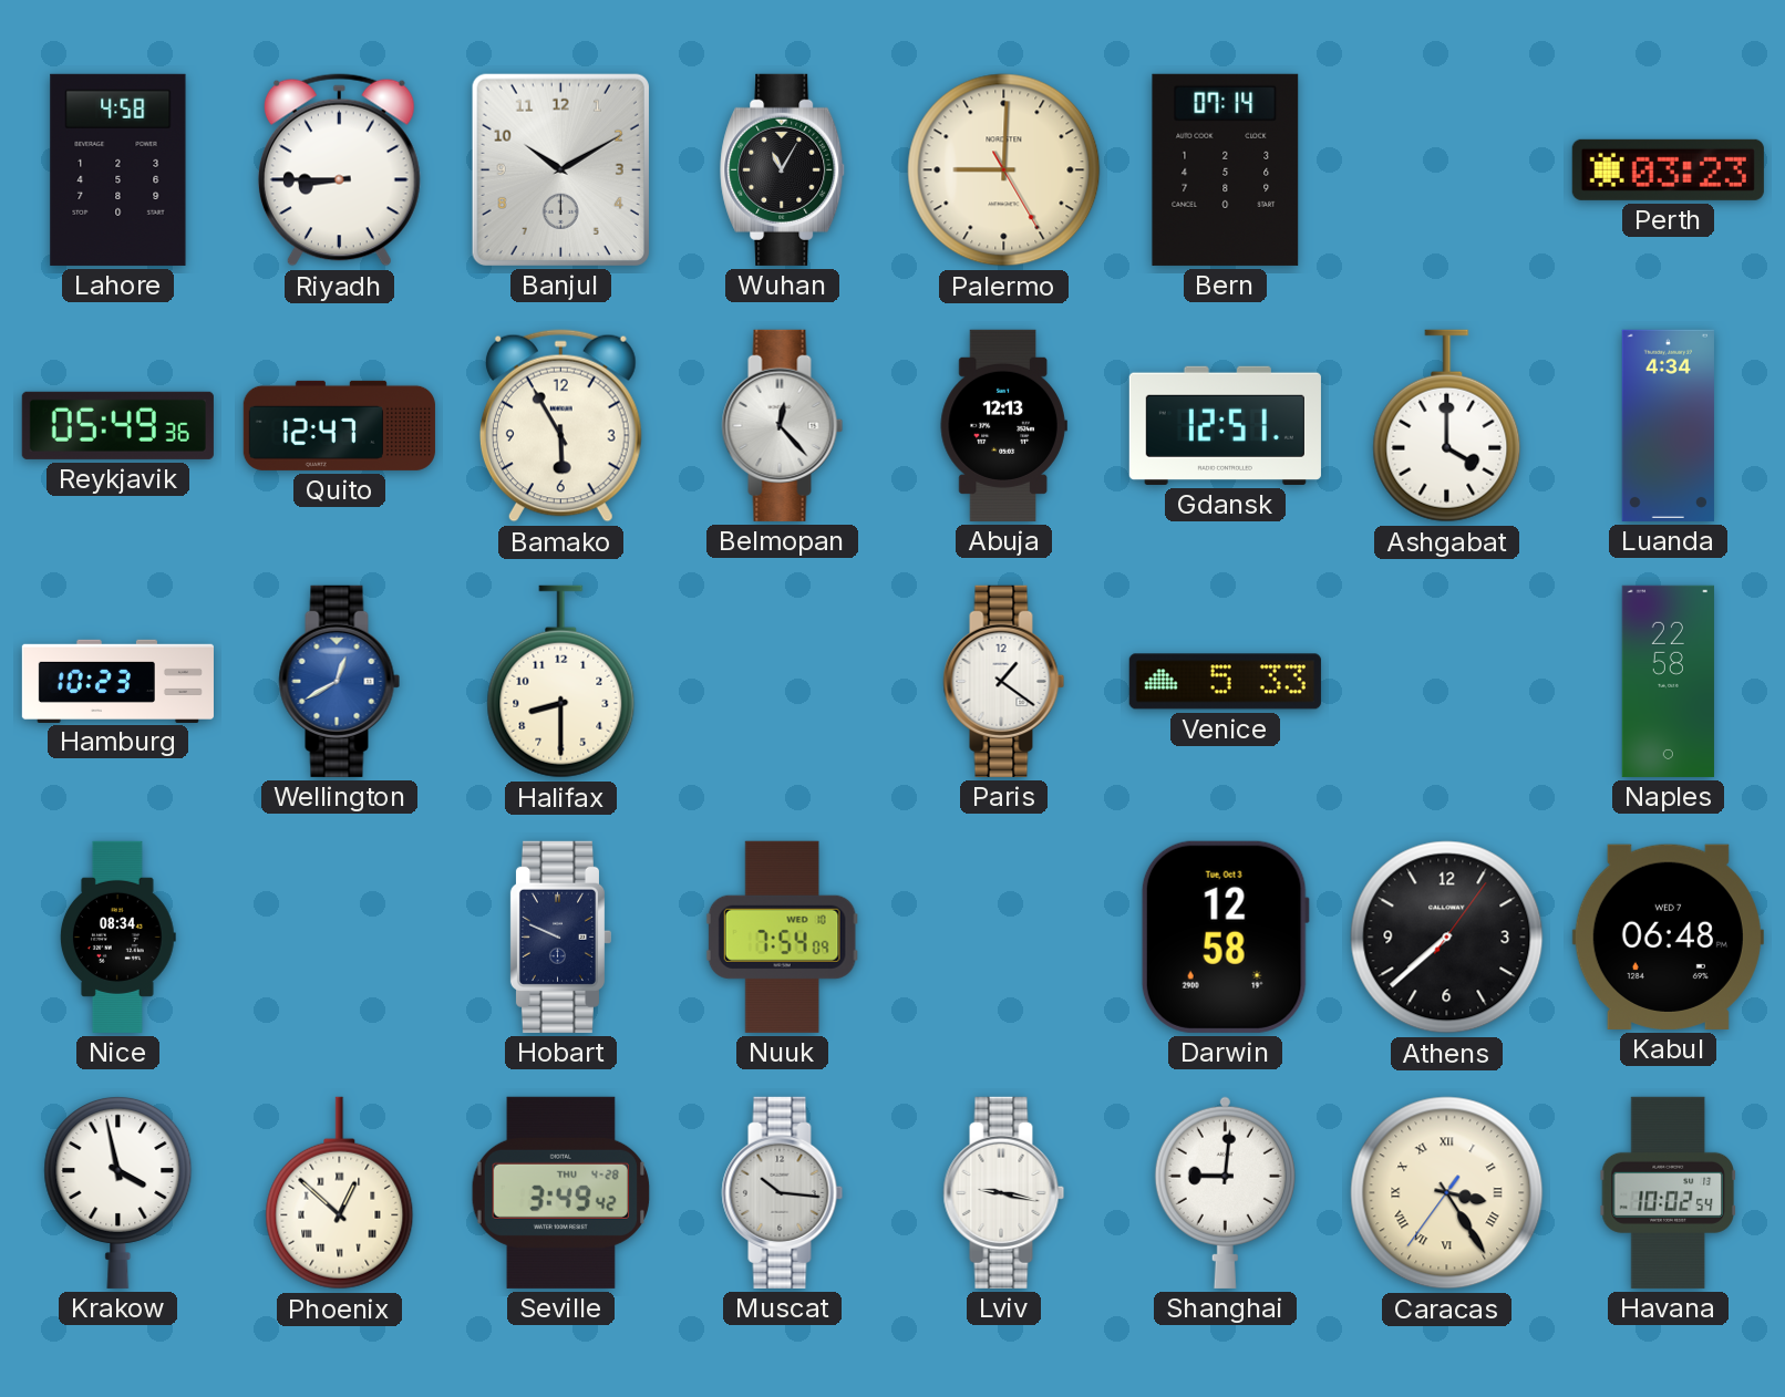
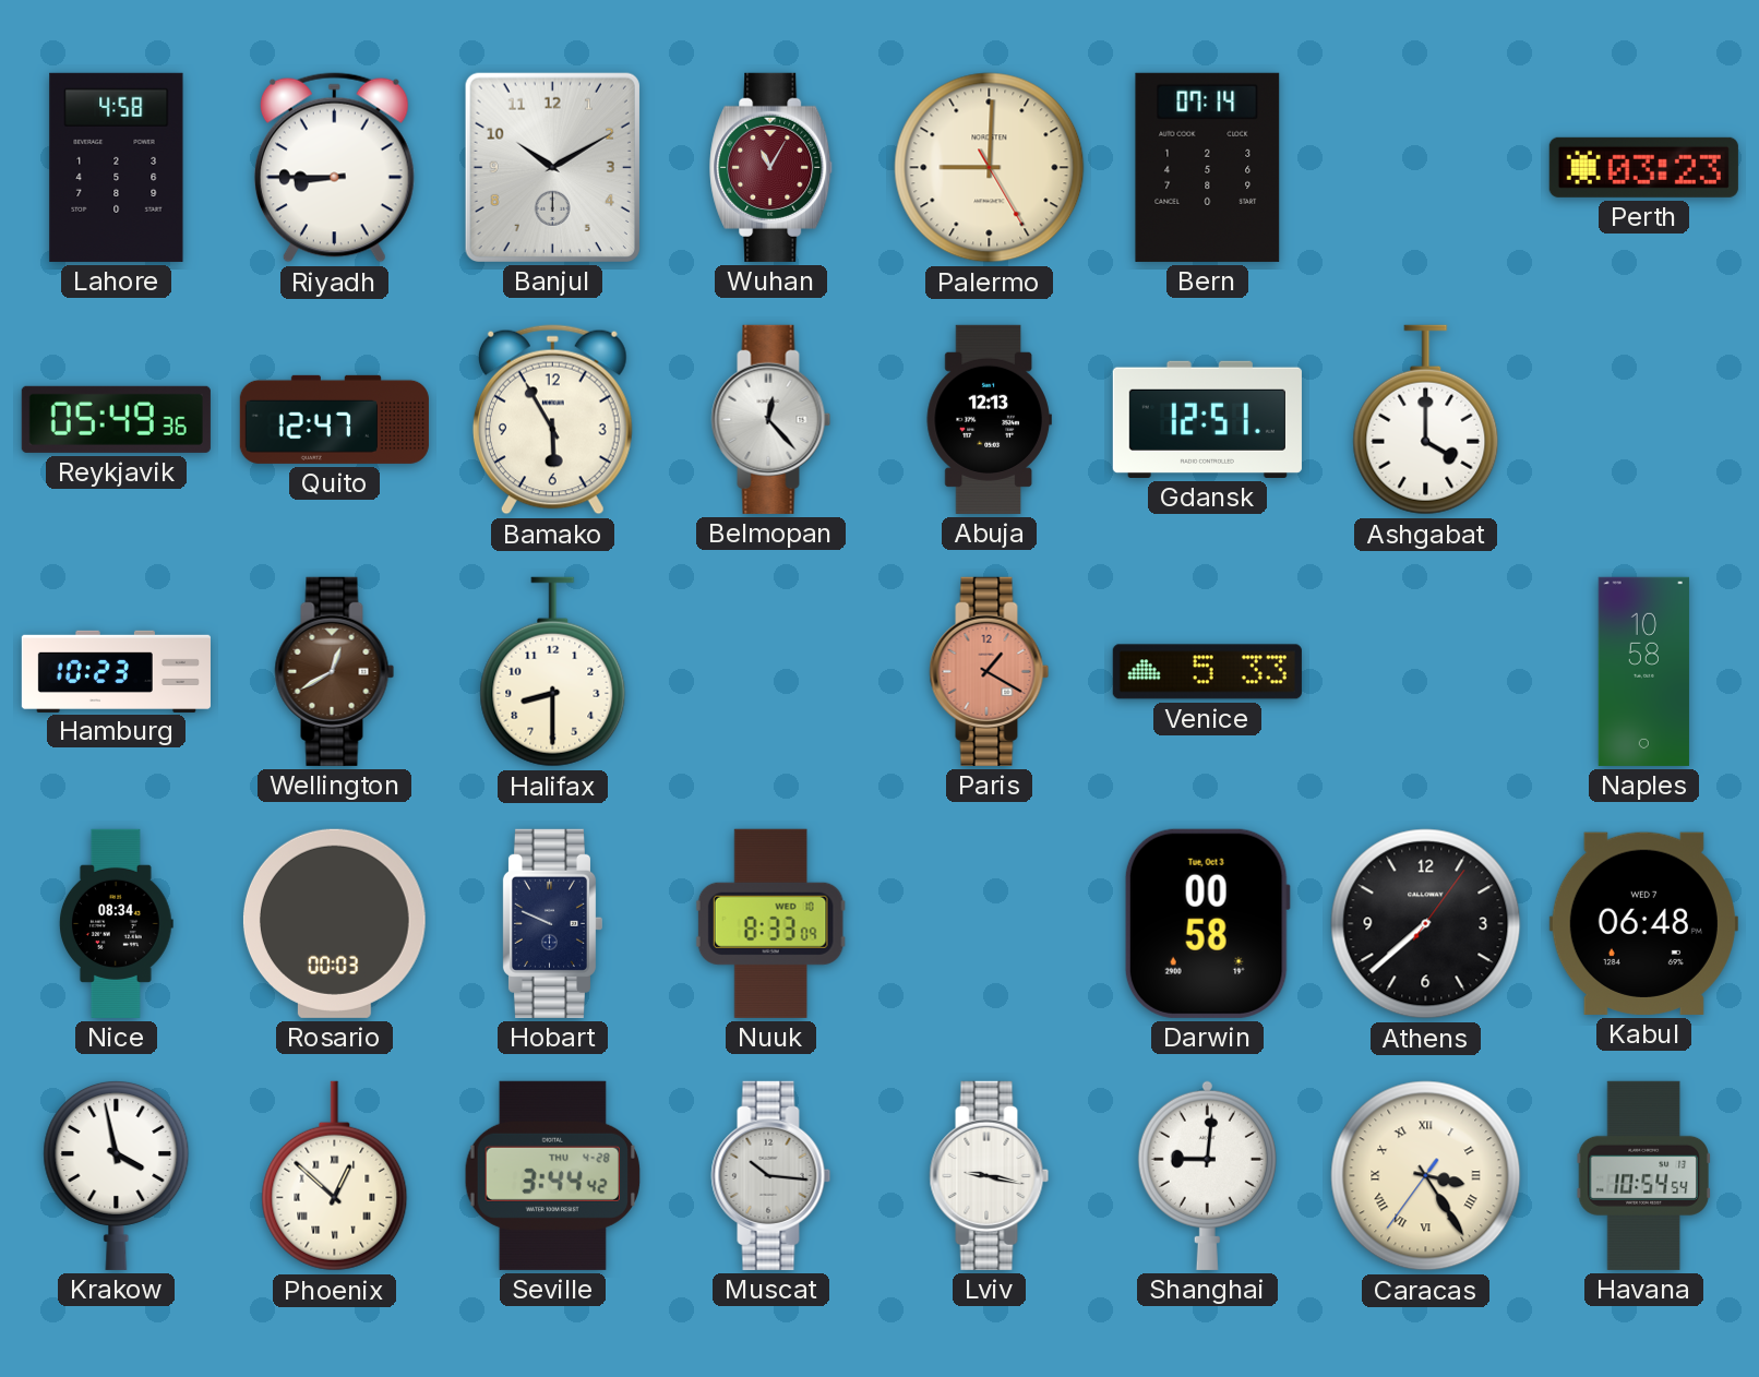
Wuhan dial: black -> burgundy
Luanda: 4:34 -> none
Wellington dial: blue -> brown
Paris: 1:21 -> 1:20
Paris dial: white -> salmon
Naples: 22:58 -> 10:58
Rosario: none -> 00:03
Nuuk: 7:54 -> 8:33
Darwin: 12:58 -> 00:58
Seville: 3:49 -> 3:44
Havana: 10:02 -> 10:54
